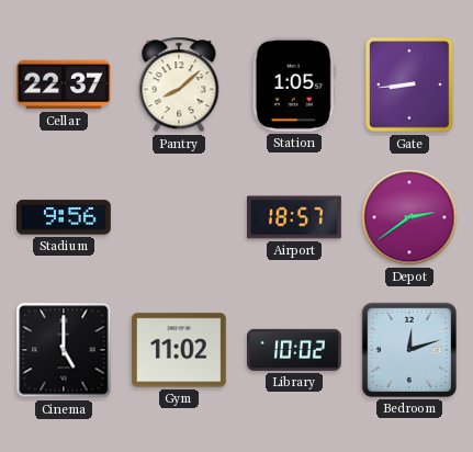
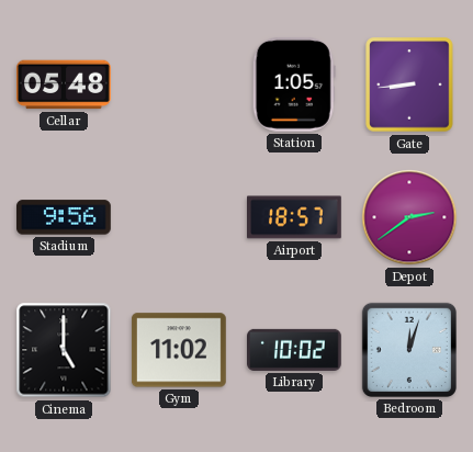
Cellar: 22:37 -> 05:48
Pantry: 8:08 -> none
Bedroom: 12:12 -> 12:03
